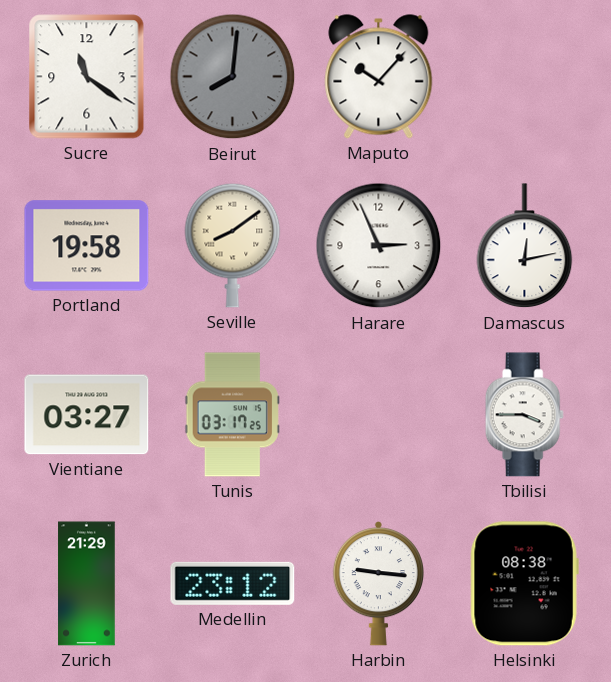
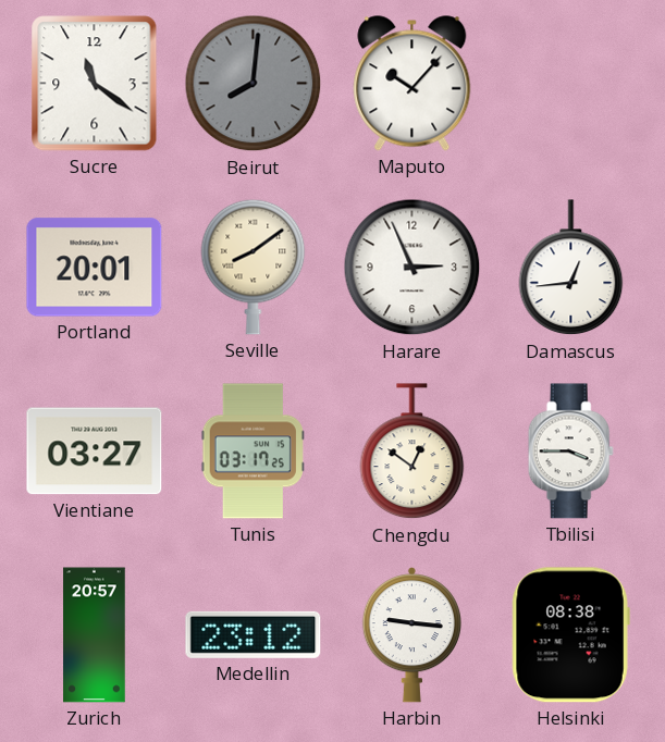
Portland: 19:58 -> 20:01
Damascus: 12:13 -> 12:44
Chengdu: none -> 12:51
Zurich: 21:29 -> 20:57
